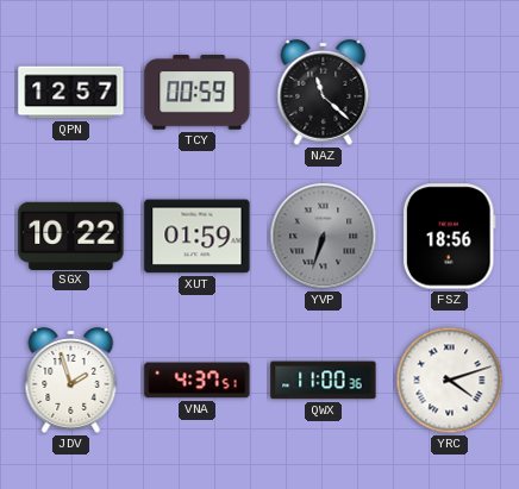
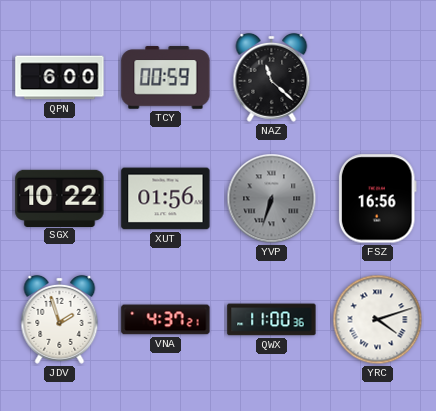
QPN: 12:57 -> 6:00
XUT: 01:59 -> 01:56
FSZ: 18:56 -> 16:56
VNA: 4:37:51 -> 4:37:21
